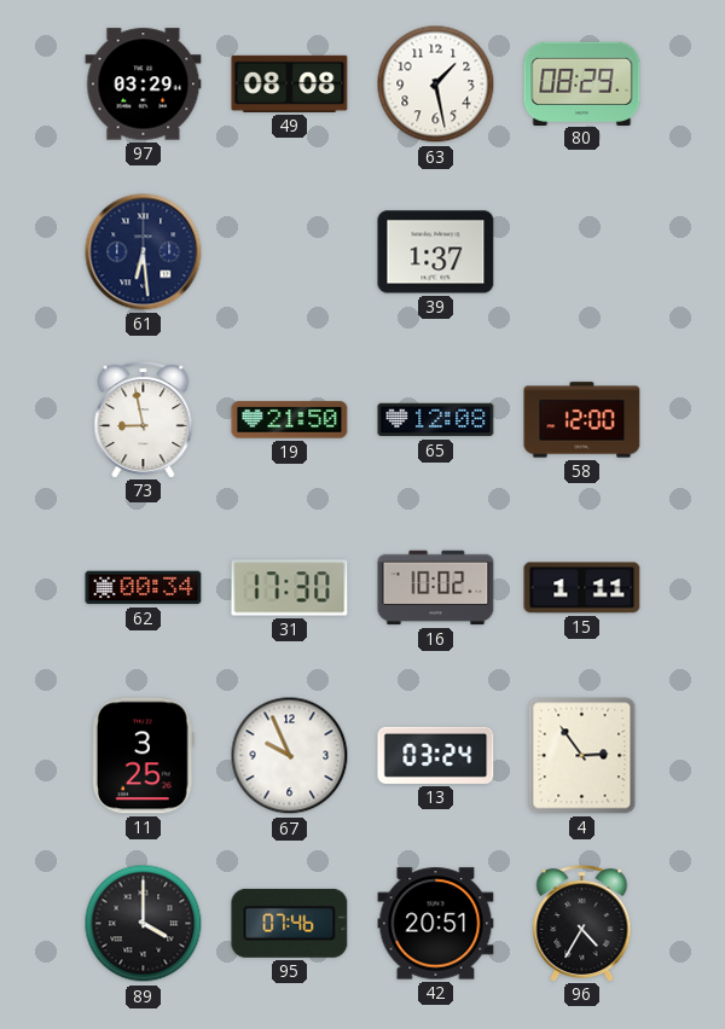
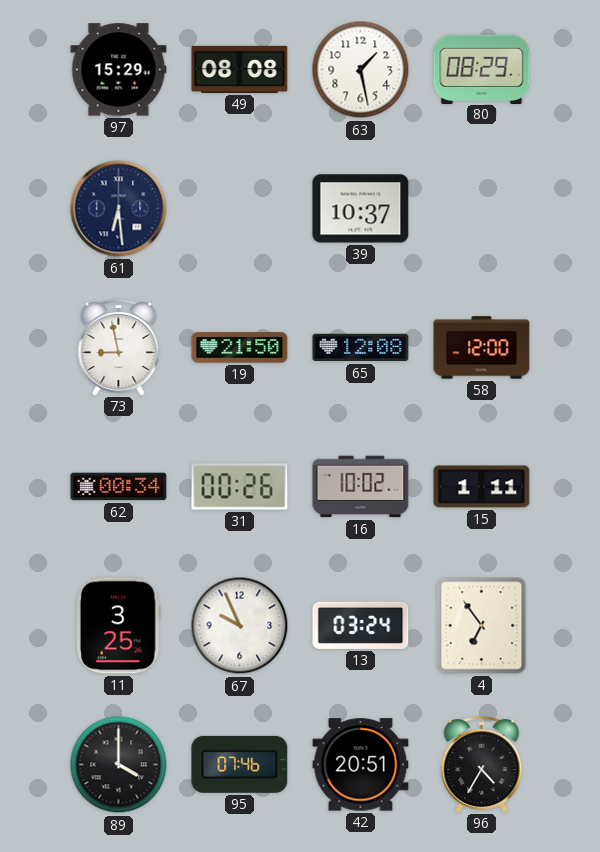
97: 03:29 -> 15:29
39: 1:37 -> 10:37
31: 17:30 -> 00:26
4: 2:54 -> 6:54
